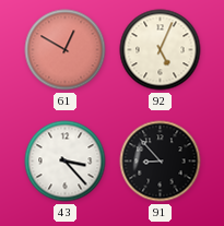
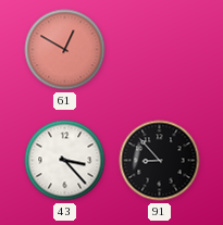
92: 5:04 -> none
